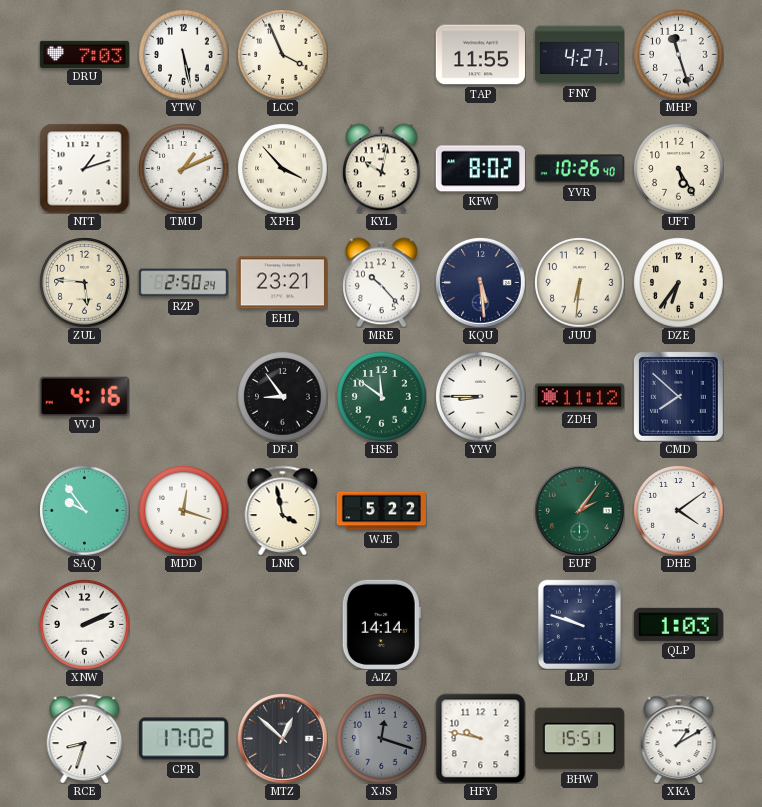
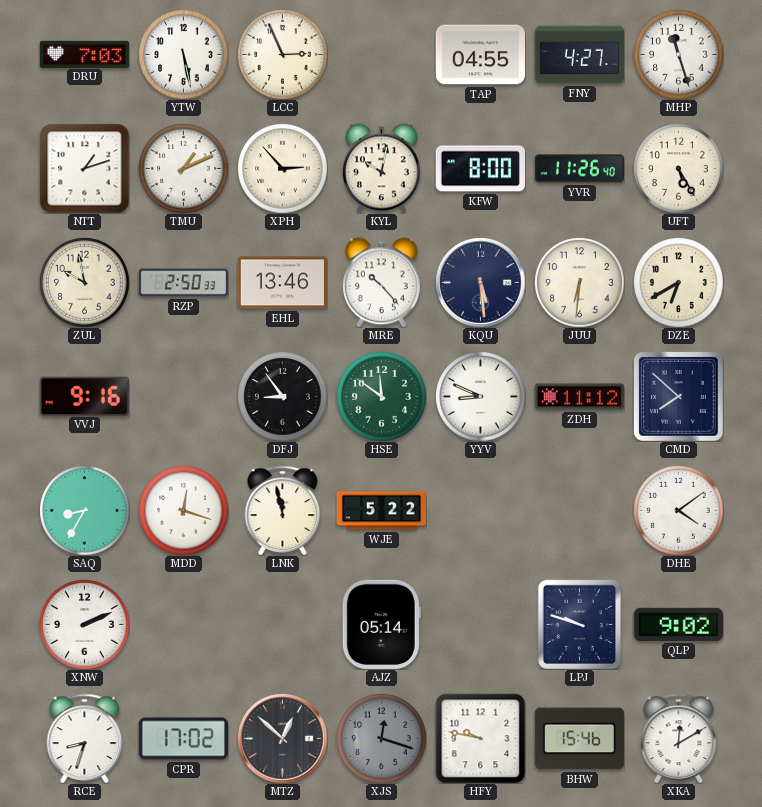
LCC: 3:56 -> 2:56
TAP: 11:55 -> 04:55
XPH: 3:53 -> 2:53
KFW: 8:02 -> 8:00
YVR: 10:26 -> 11:26
ZUL: 5:46 -> 9:58
RZP: 2:50:24 -> 2:50:33
EHL: 23:21 -> 13:46
DZE: 6:36 -> 6:40
VVJ: 4:16 -> 9:16
YYV: 8:45 -> 8:49
SAQ: 9:54 -> 8:35
LNK: 3:58 -> 11:58
EUF: 2:06 -> none
AJZ: 14:14 -> 05:14
QLP: 1:03 -> 9:02
BHW: 15:51 -> 15:46
XKA: 1:10 -> 12:10
